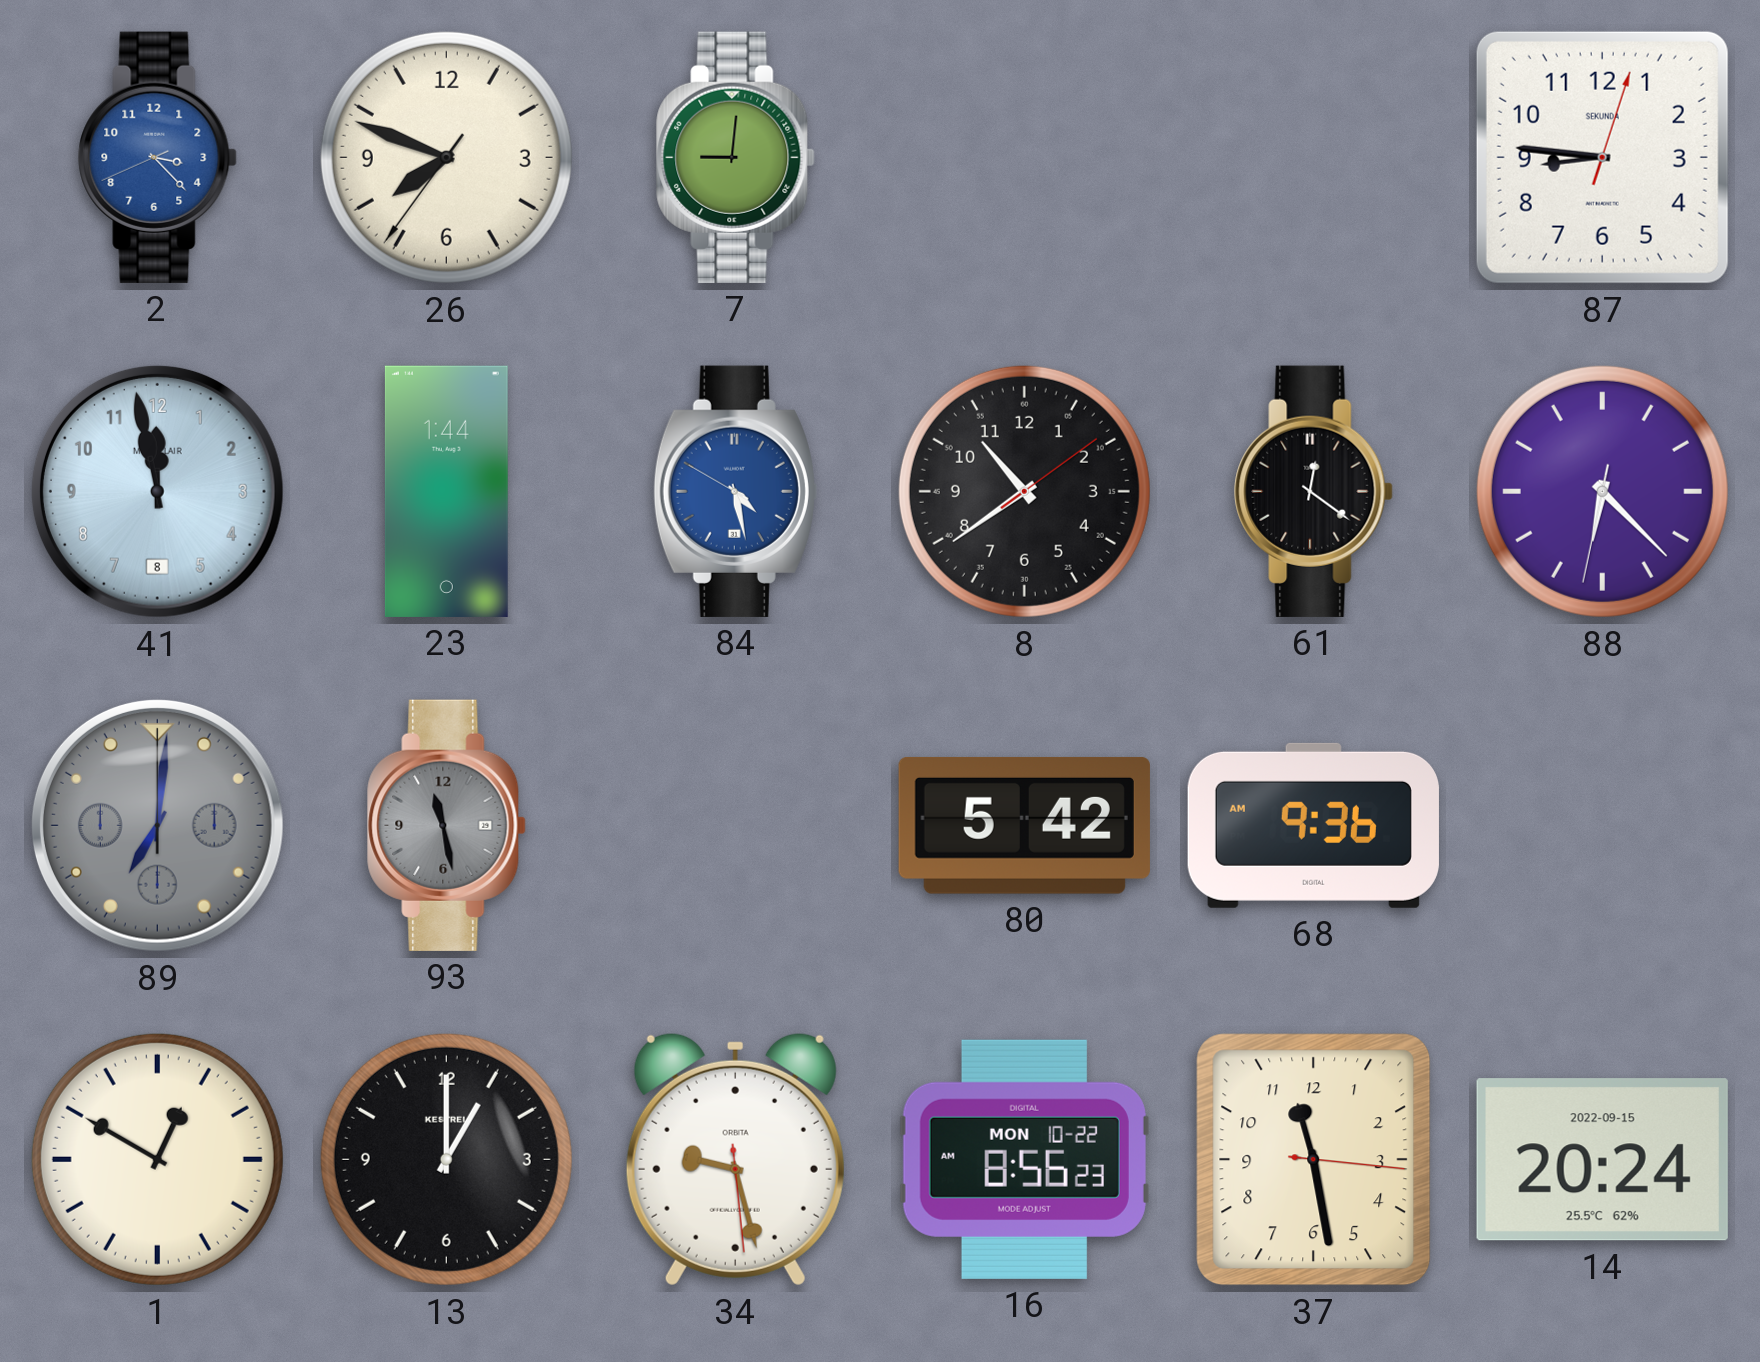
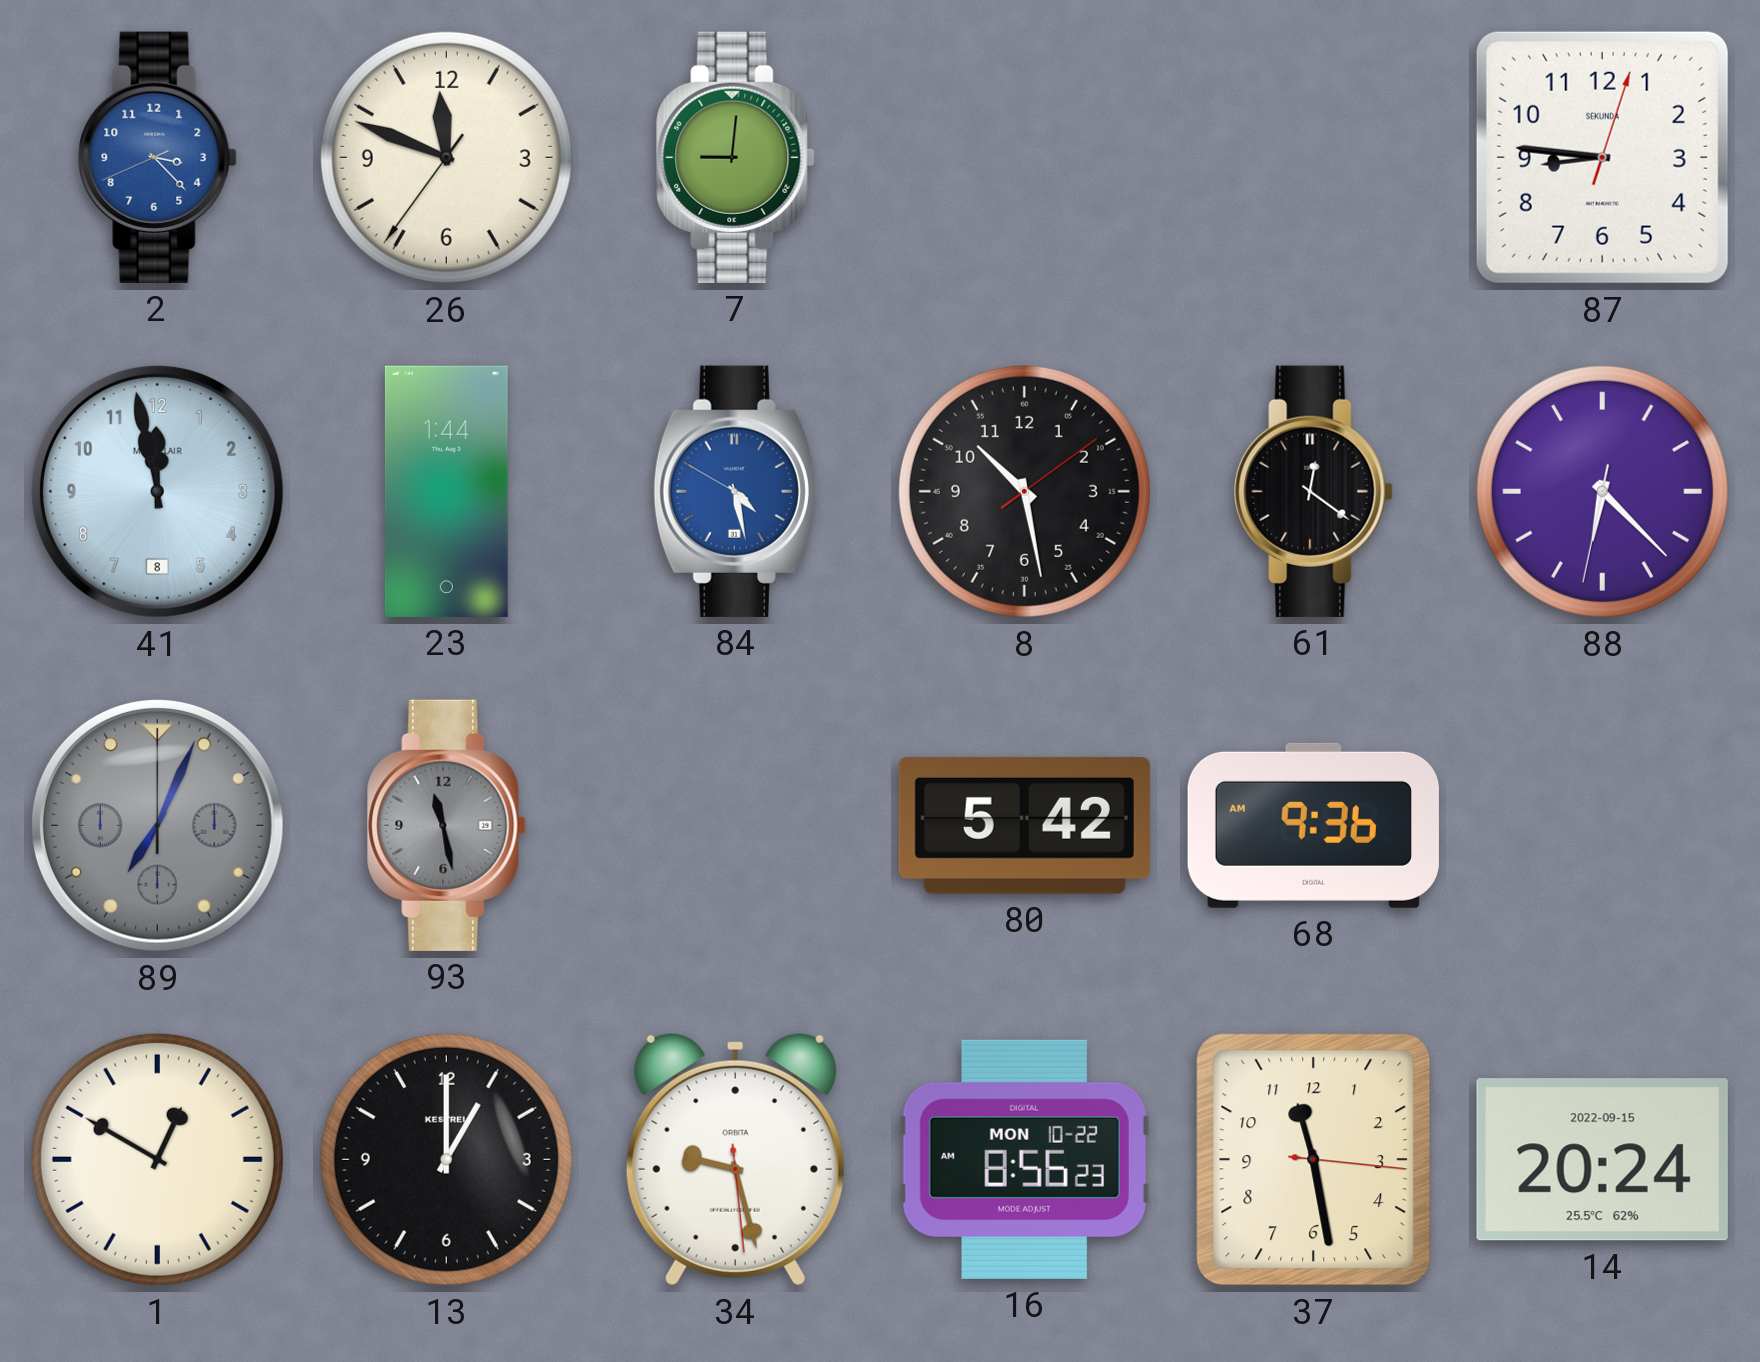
26: 7:48 -> 11:48
8: 10:39 -> 10:28
89: 7:01 -> 7:04
